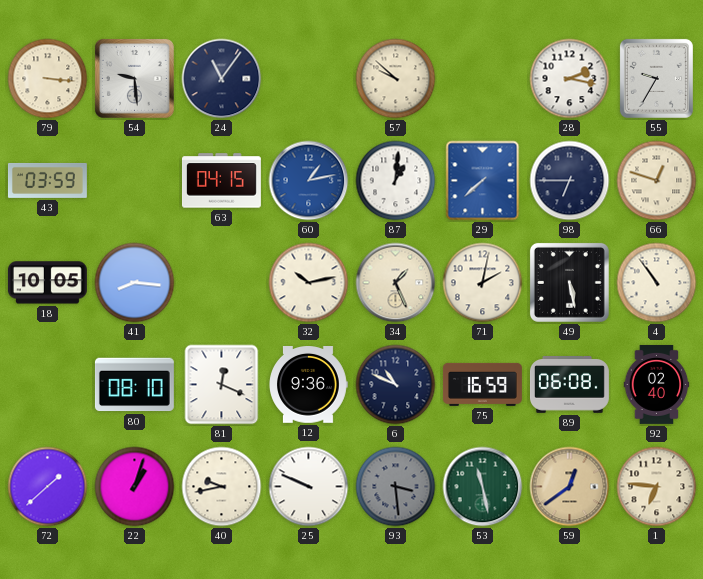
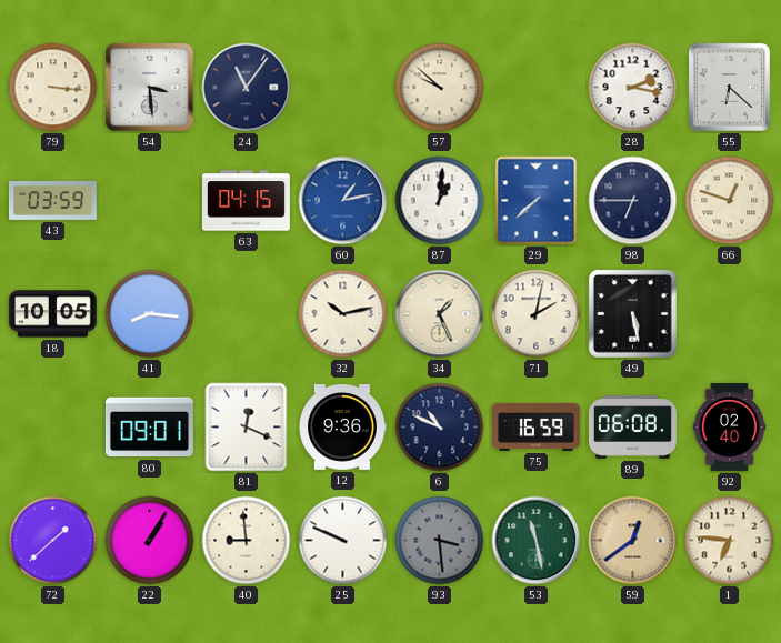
54: 9:29 -> 3:29
55: 9:35 -> 6:22
4: 10:54 -> none
80: 08:10 -> 09:01
22: 1:03 -> 1:05
40: 9:43 -> 8:59
